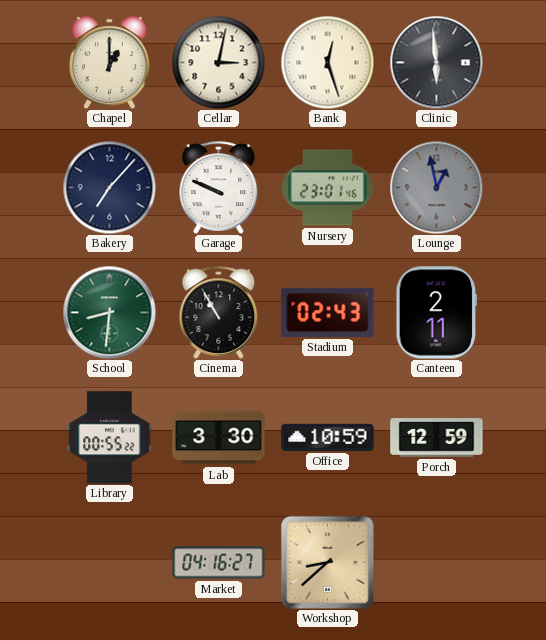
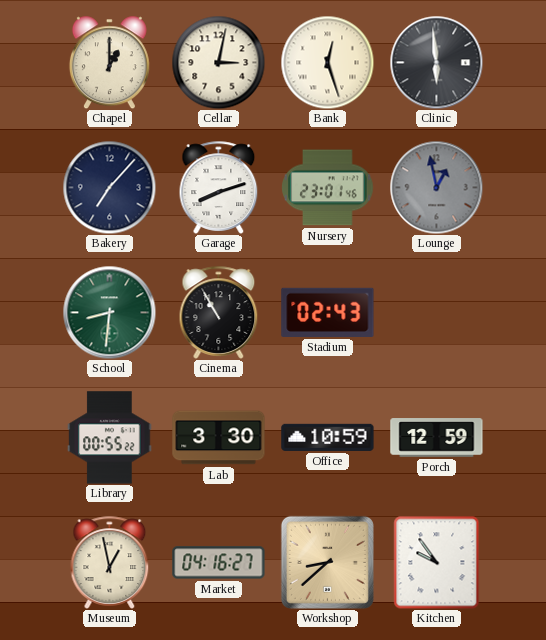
Garage: 9:49 -> 8:12
Canteen: 2:11 -> none
Museum: none -> 12:58
Kitchen: none -> 9:54
